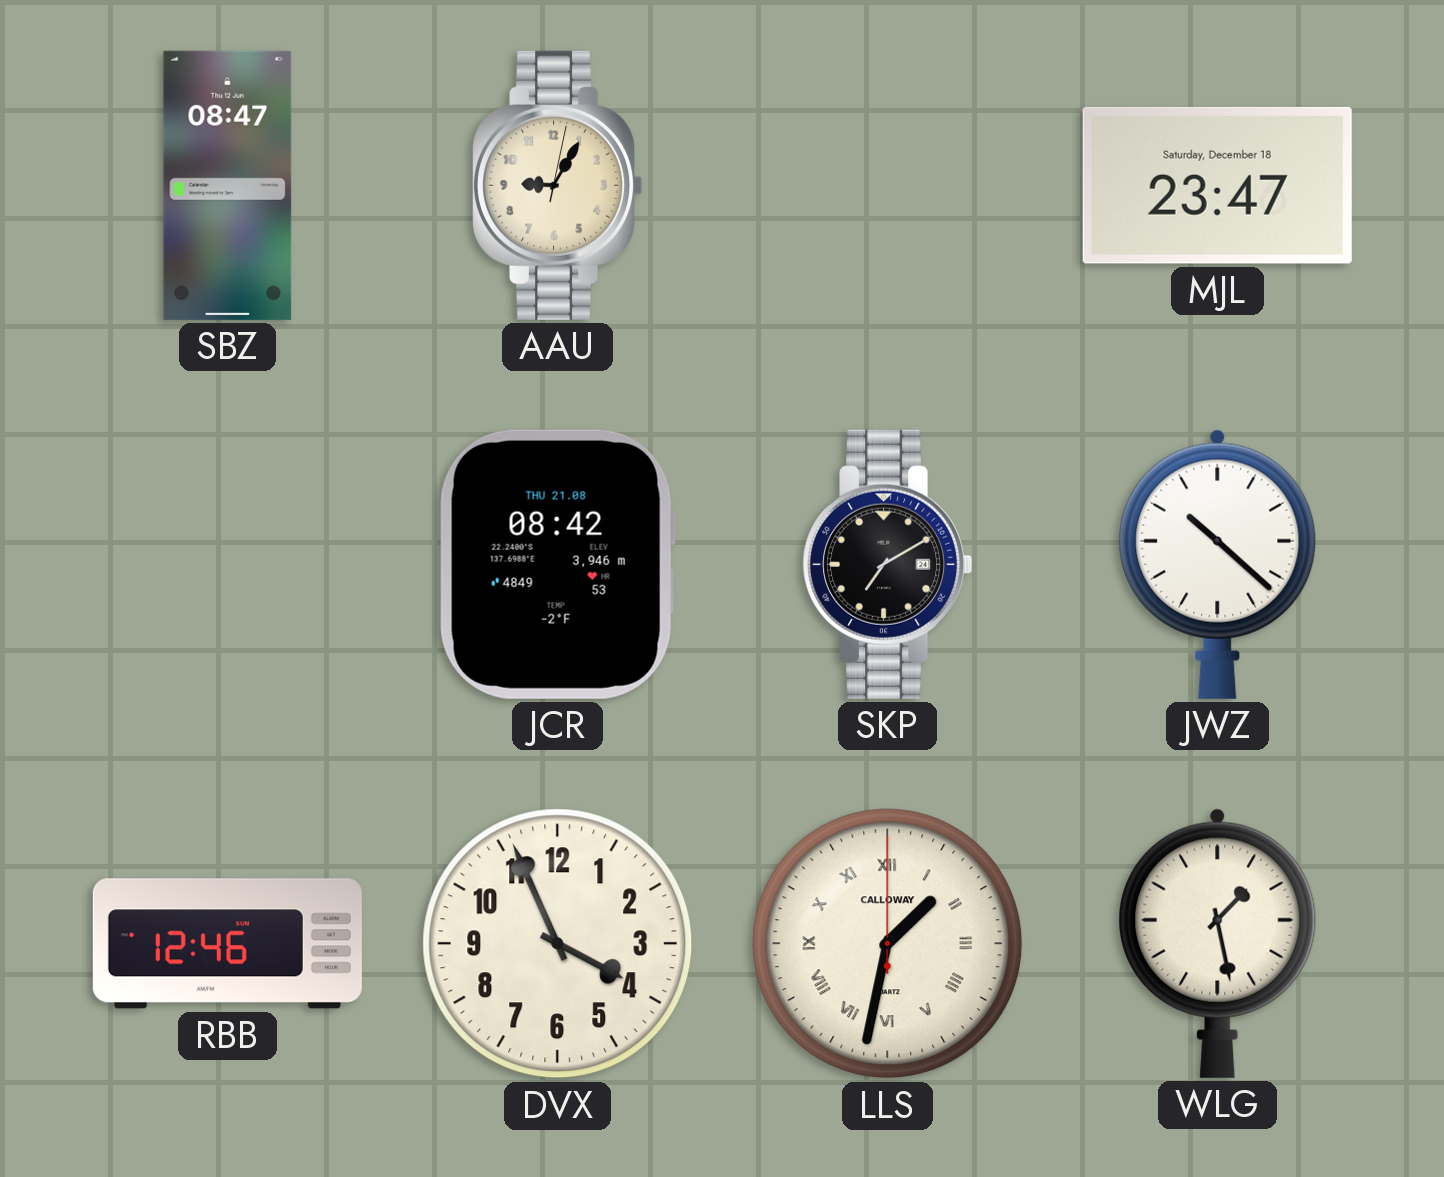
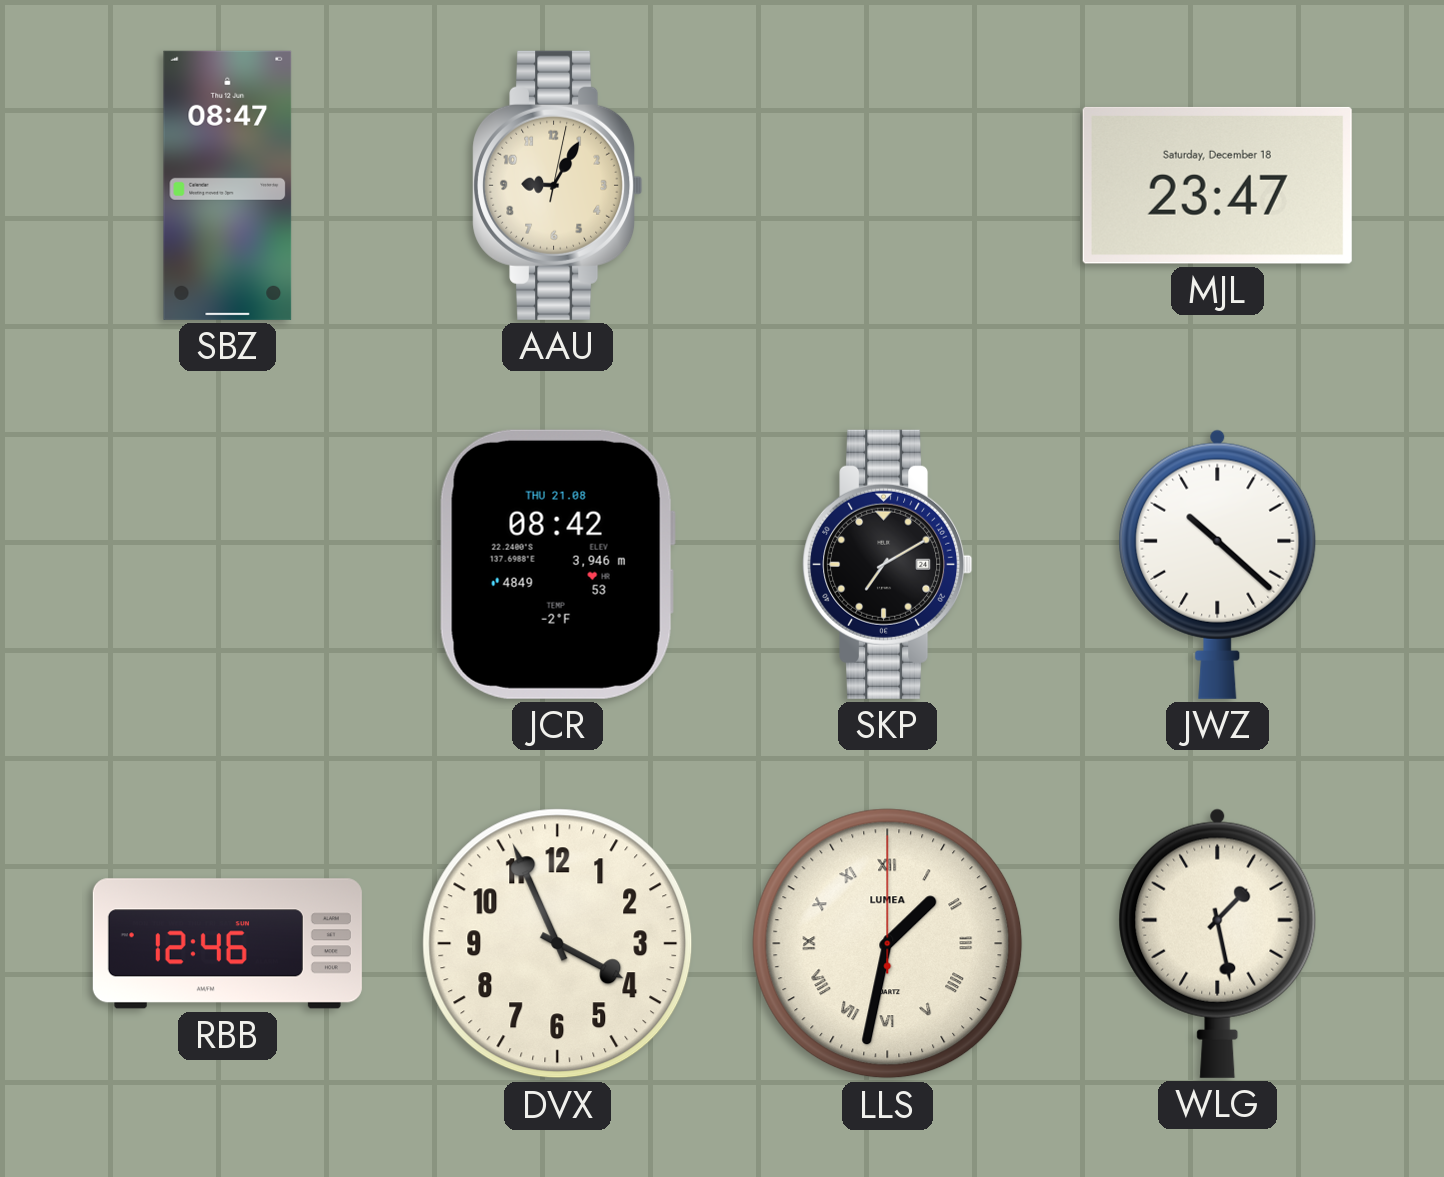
LLS brand: CALLOWAY -> LUMEA
